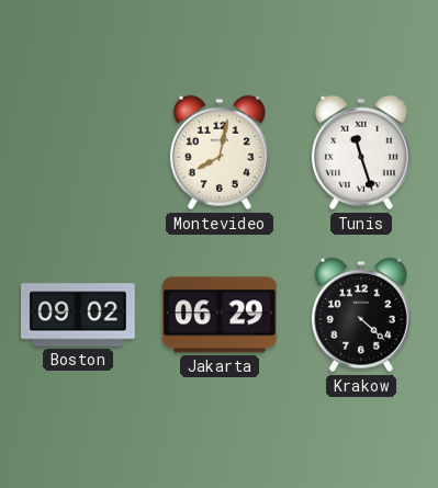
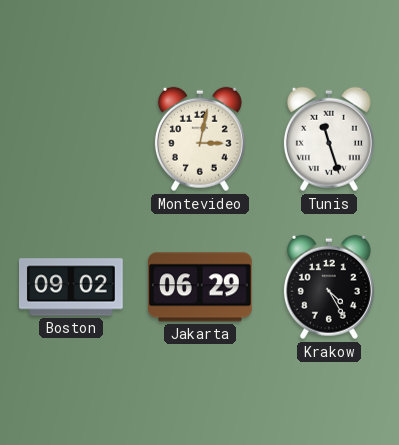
Montevideo: 8:02 -> 3:02
Krakow: 4:22 -> 4:25
